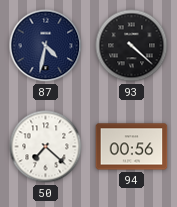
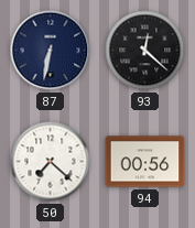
87: 4:32 -> 6:32
93: 4:22 -> 12:22
